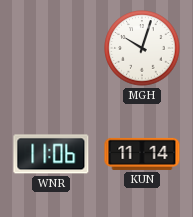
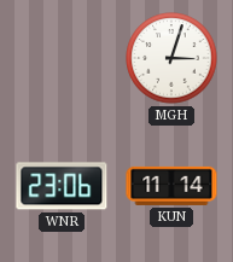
MGH: 10:03 -> 3:03
WNR: 11:06 -> 23:06
